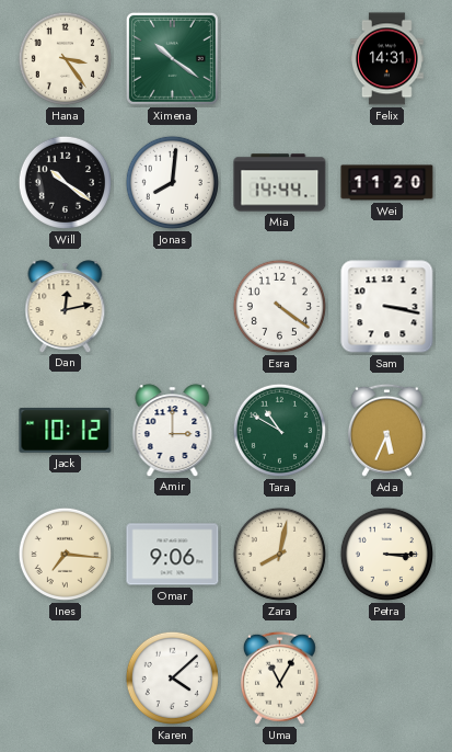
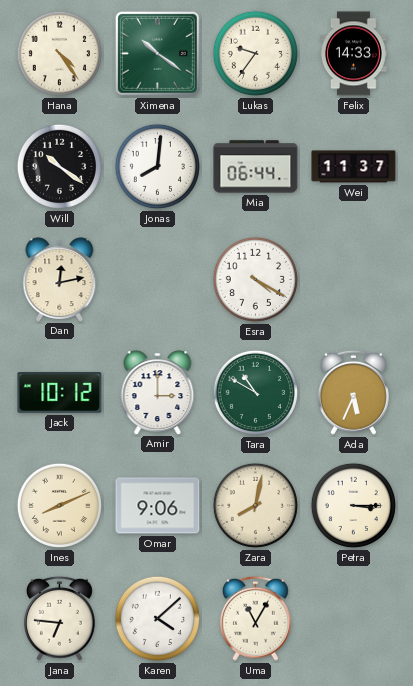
Hana: 3:24 -> 4:24
Lukas: none -> 9:36
Felix: 14:31 -> 14:33
Mia: 14:44 -> 06:44
Wei: 11:20 -> 11:37
Esra: 4:21 -> 4:20
Sam: 3:17 -> none
Ines: 7:16 -> 8:11
Jana: none -> 6:46
